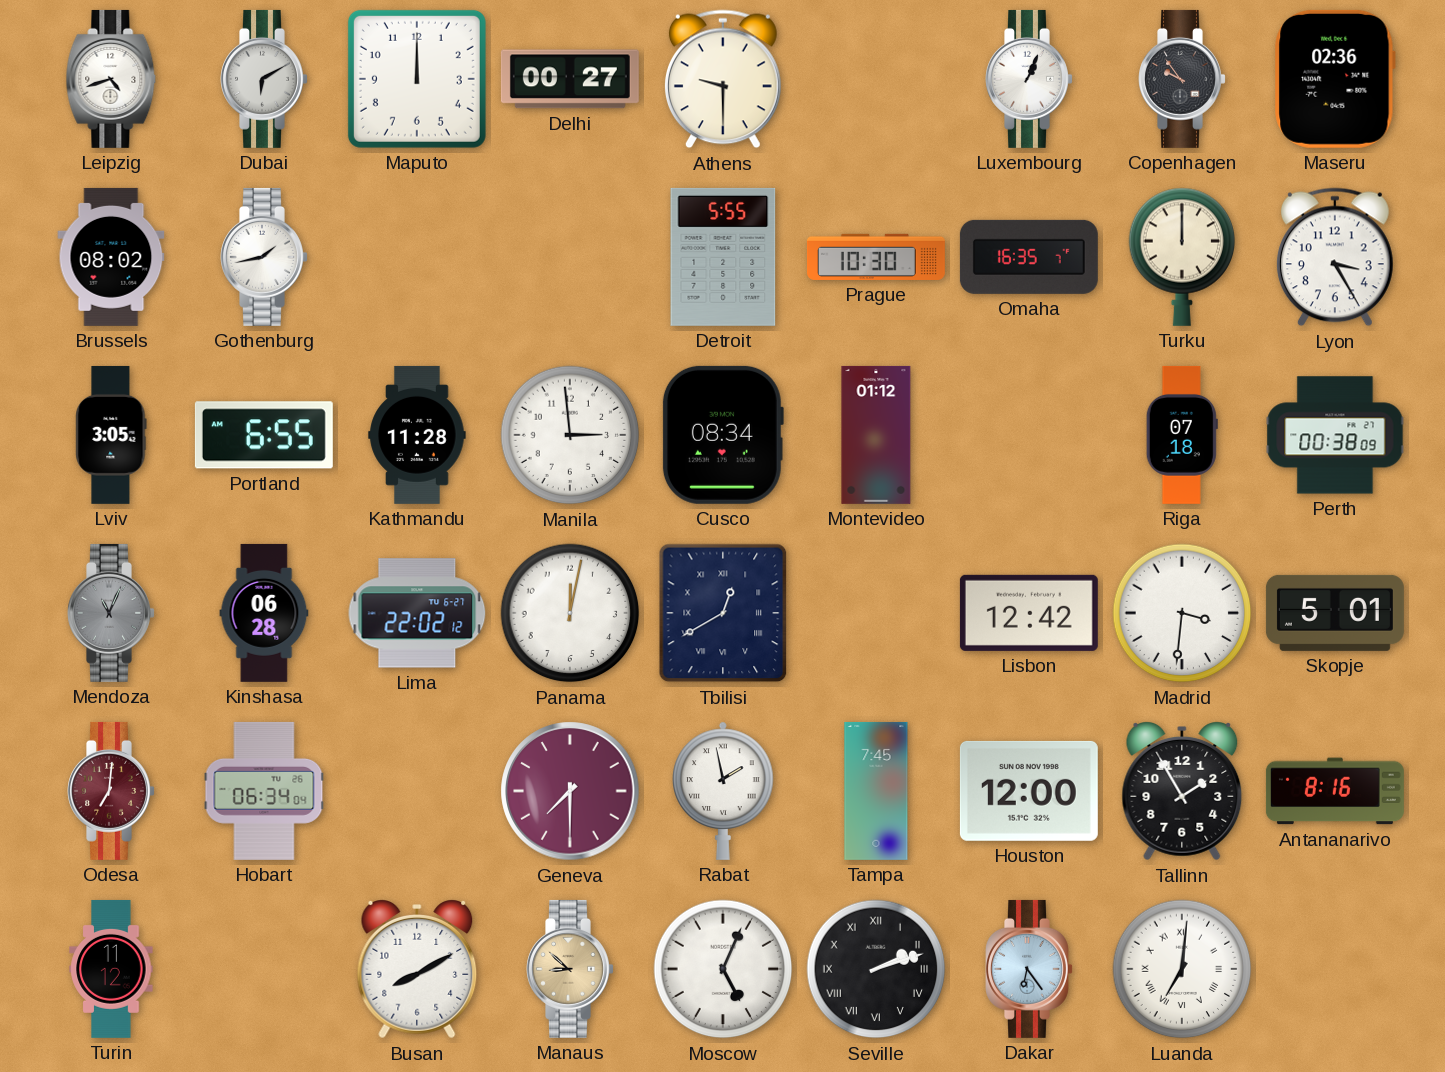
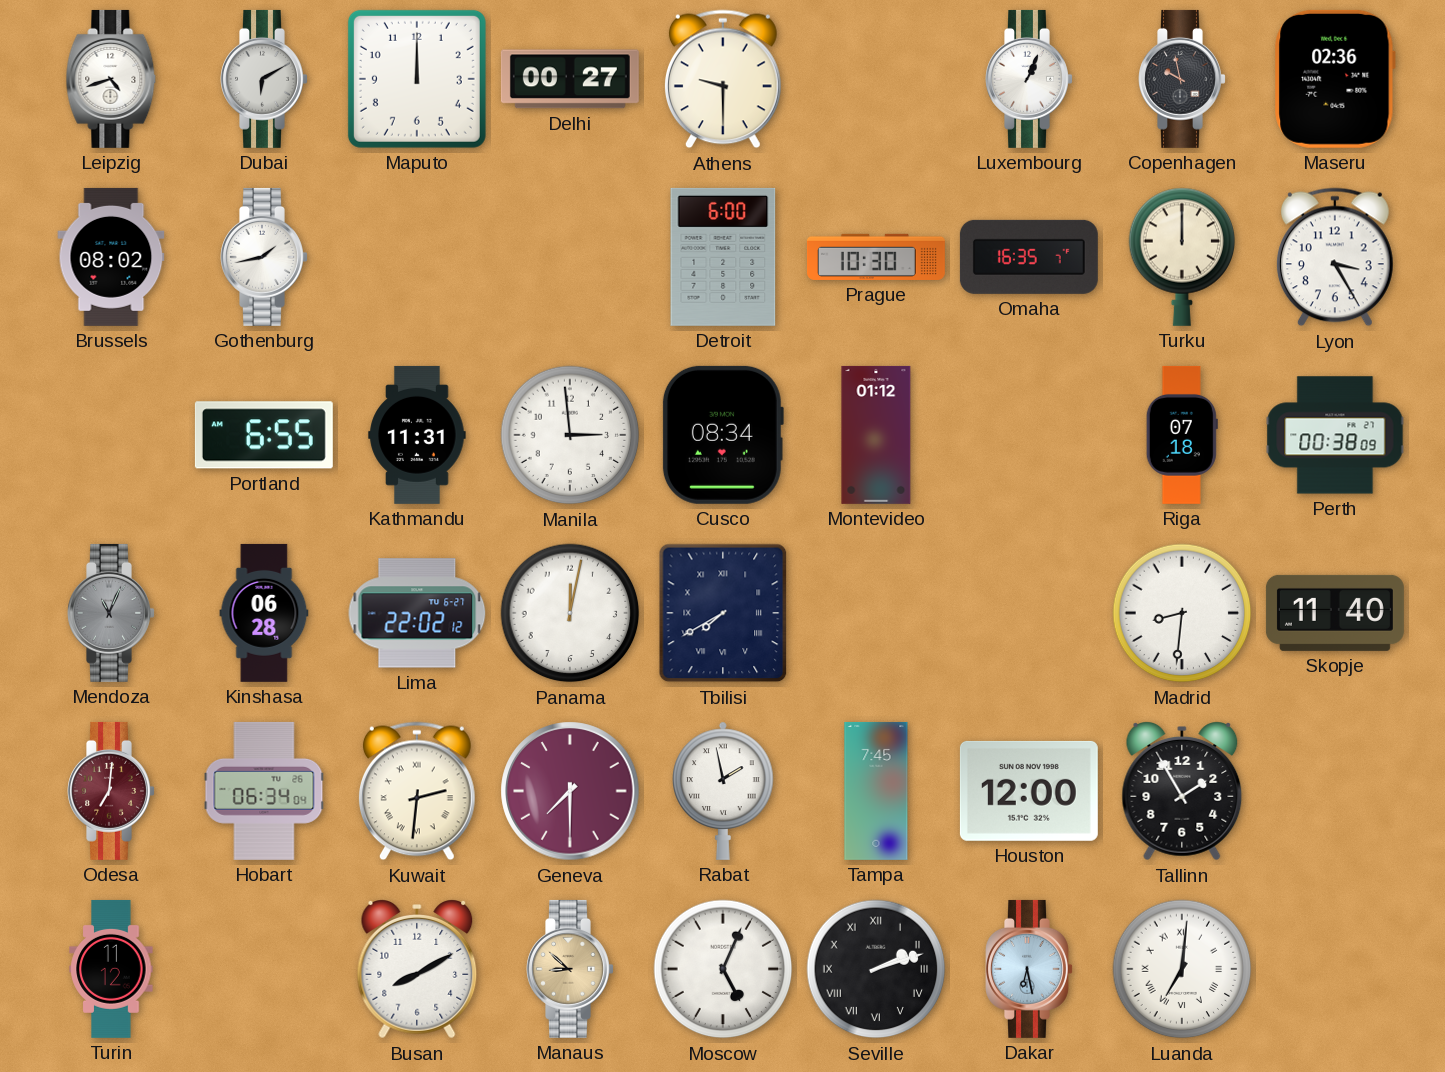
Copenhagen: 9:54 -> 9:58
Detroit: 5:55 -> 6:00
Lviv: 3:05 -> none
Kathmandu: 11:28 -> 11:31
Tbilisi: 12:40 -> 7:40
Lisbon: 12:42 -> none
Madrid: 3:31 -> 8:31
Skopje: 5:01 -> 11:40
Kuwait: none -> 2:31
Antananarivo: 8:16 -> none
Dakar: 6:24 -> 6:28
